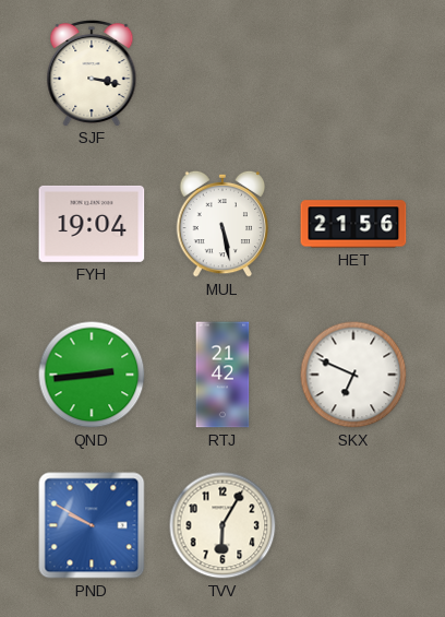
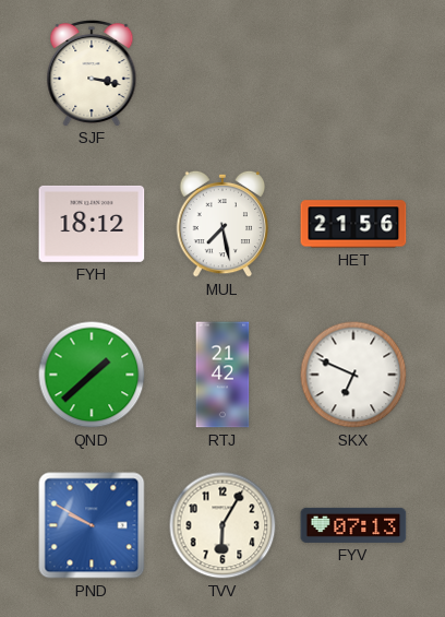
FYH: 19:04 -> 18:12
MUL: 5:28 -> 7:28
QND: 2:44 -> 1:38
FYV: none -> 07:13
